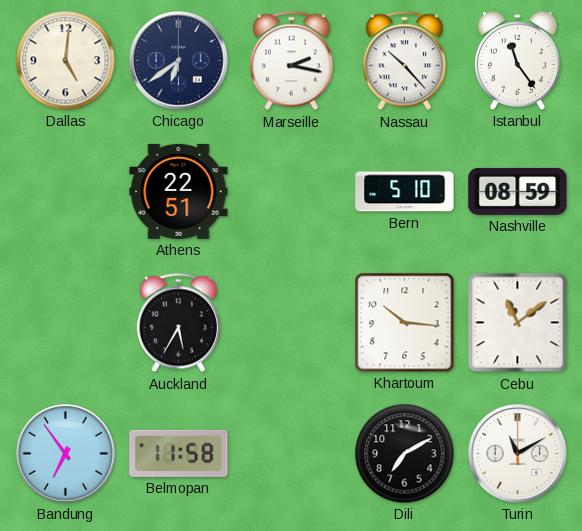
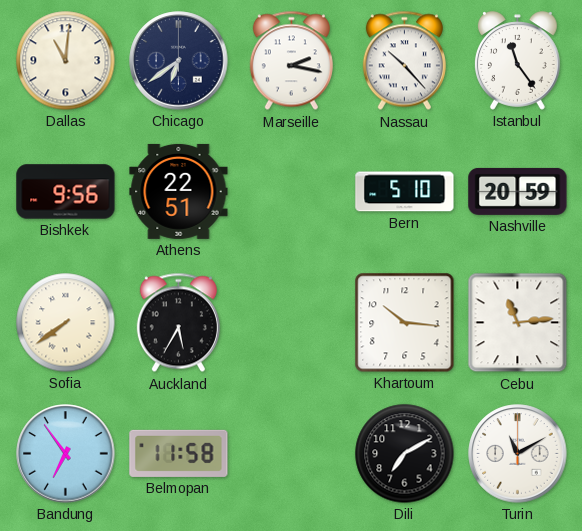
Dallas: 5:01 -> 11:01
Bishkek: none -> 9:56
Nashville: 08:59 -> 20:59
Sofia: none -> 7:39
Cebu: 11:09 -> 11:14
